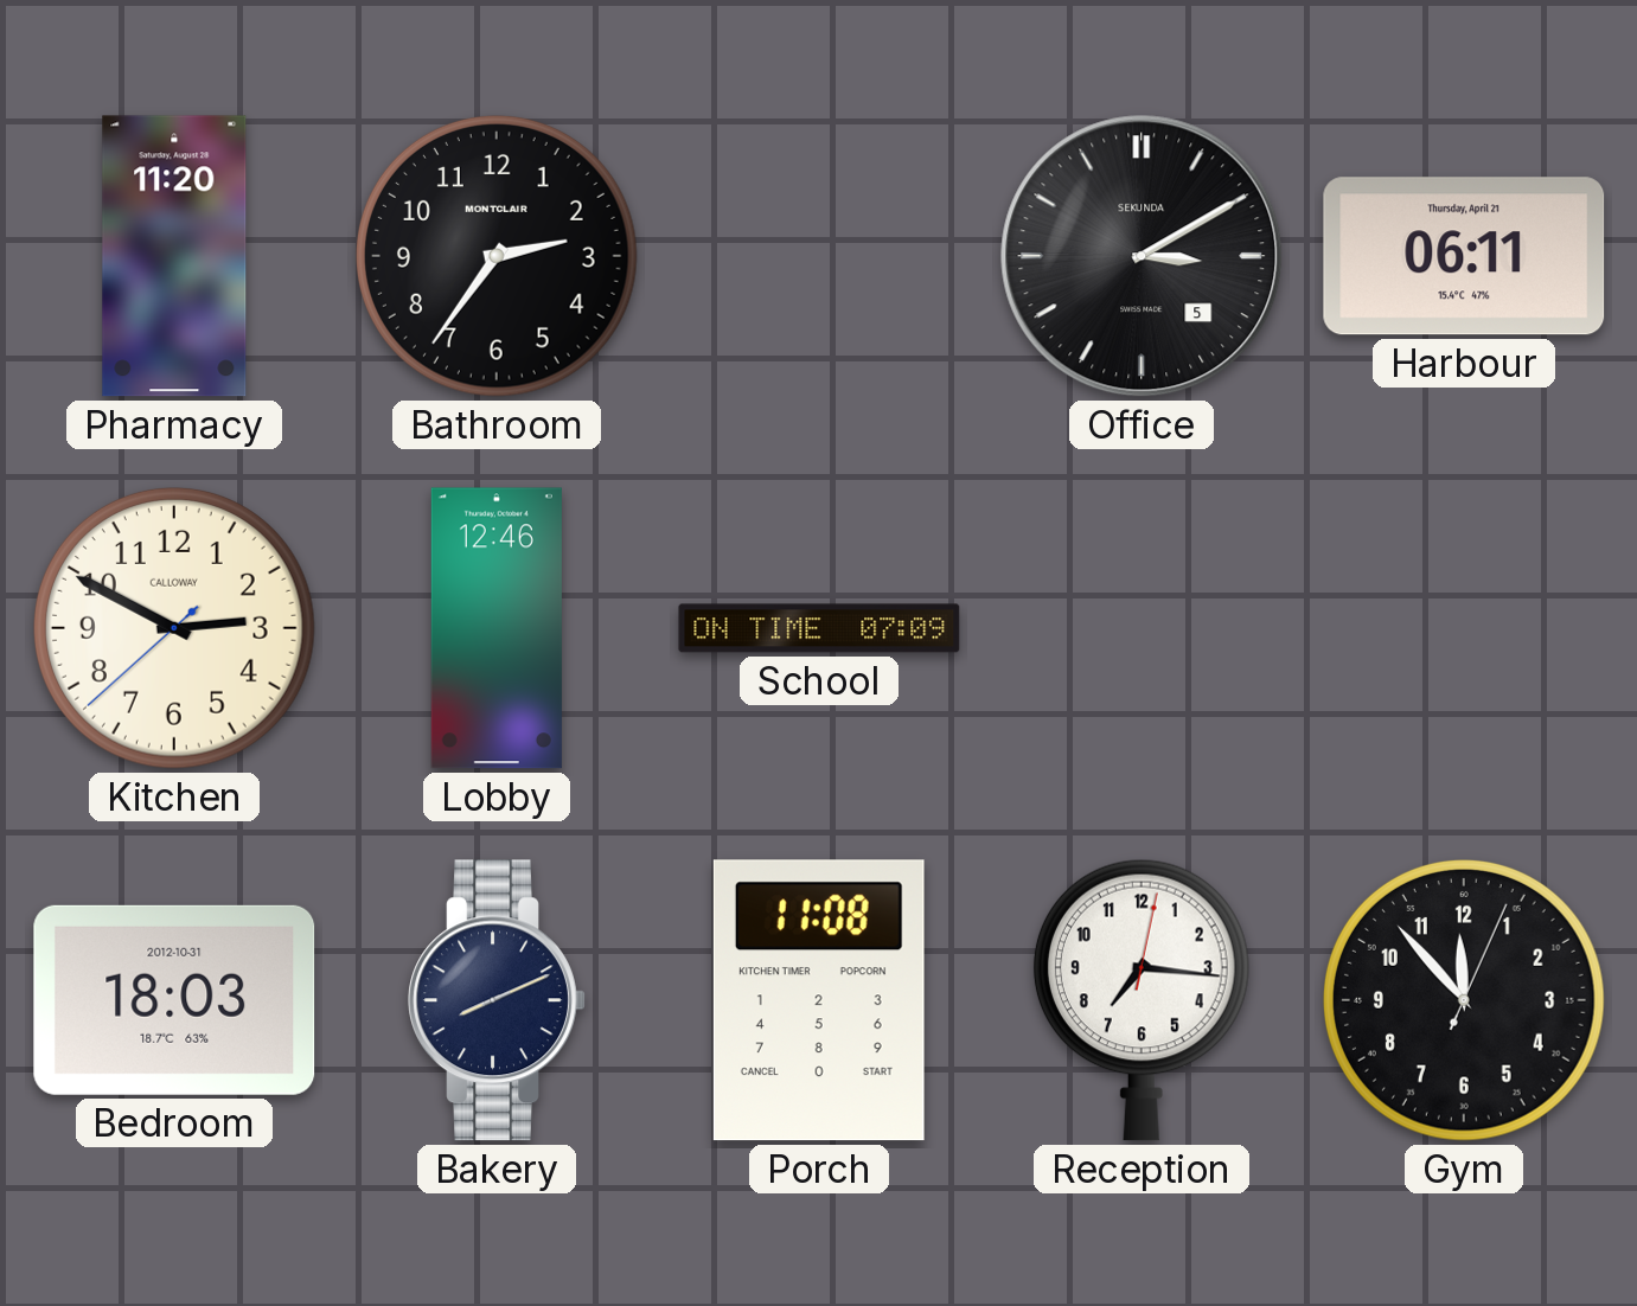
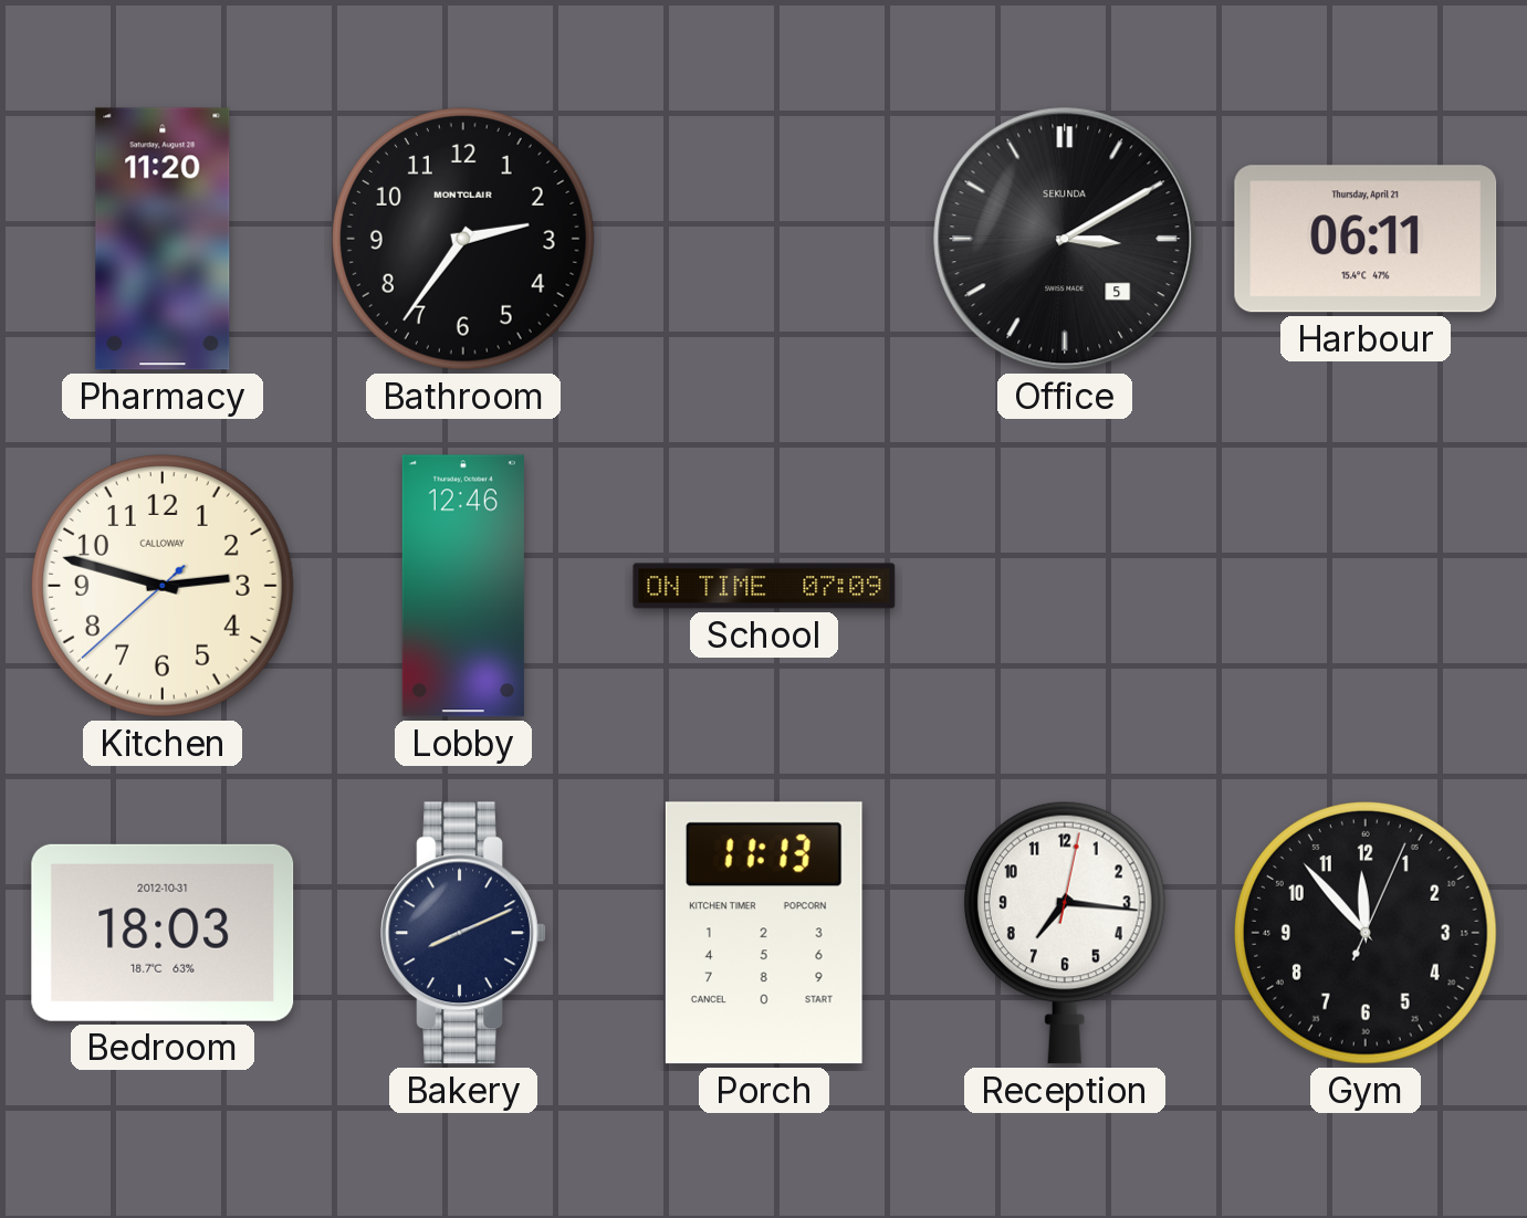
Kitchen: 2:49 -> 2:47
Porch: 11:08 -> 11:13
